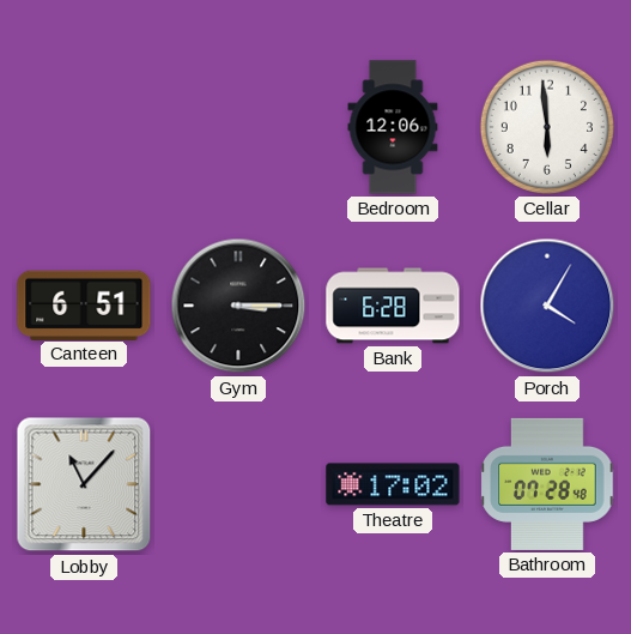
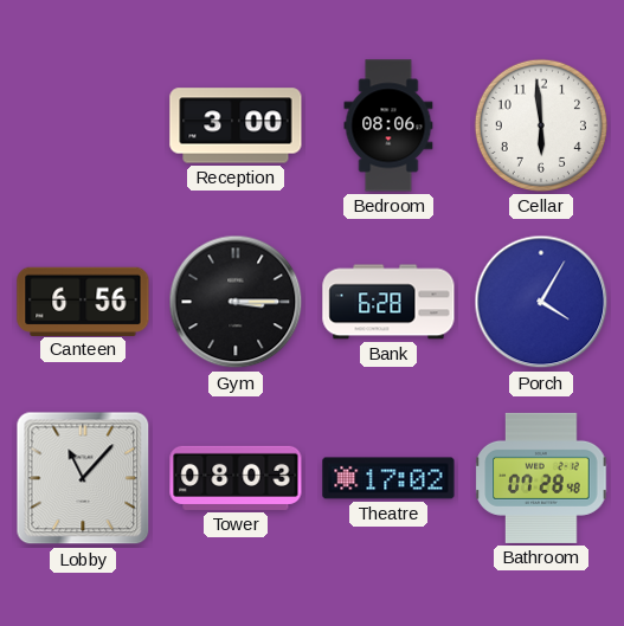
Reception: none -> 3:00
Bedroom: 12:06 -> 08:06
Canteen: 6:51 -> 6:56
Tower: none -> 08:03
